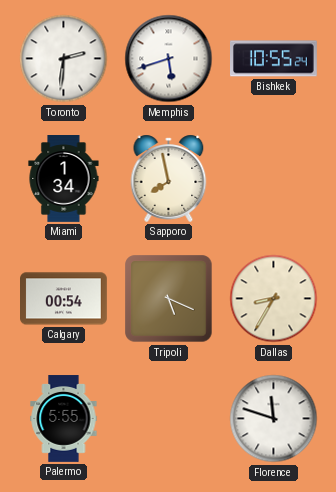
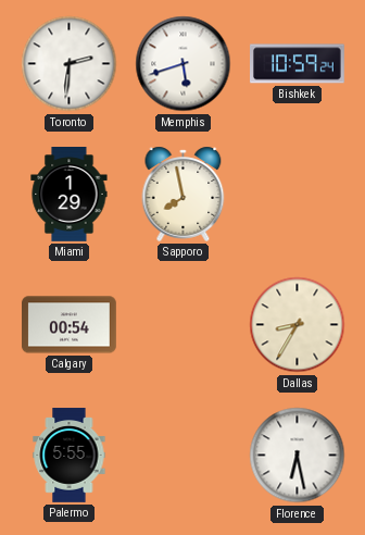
Bishkek: 10:55 -> 10:59
Miami: 1:34 -> 1:29
Tripoli: 5:19 -> none
Florence: 11:48 -> 6:28
